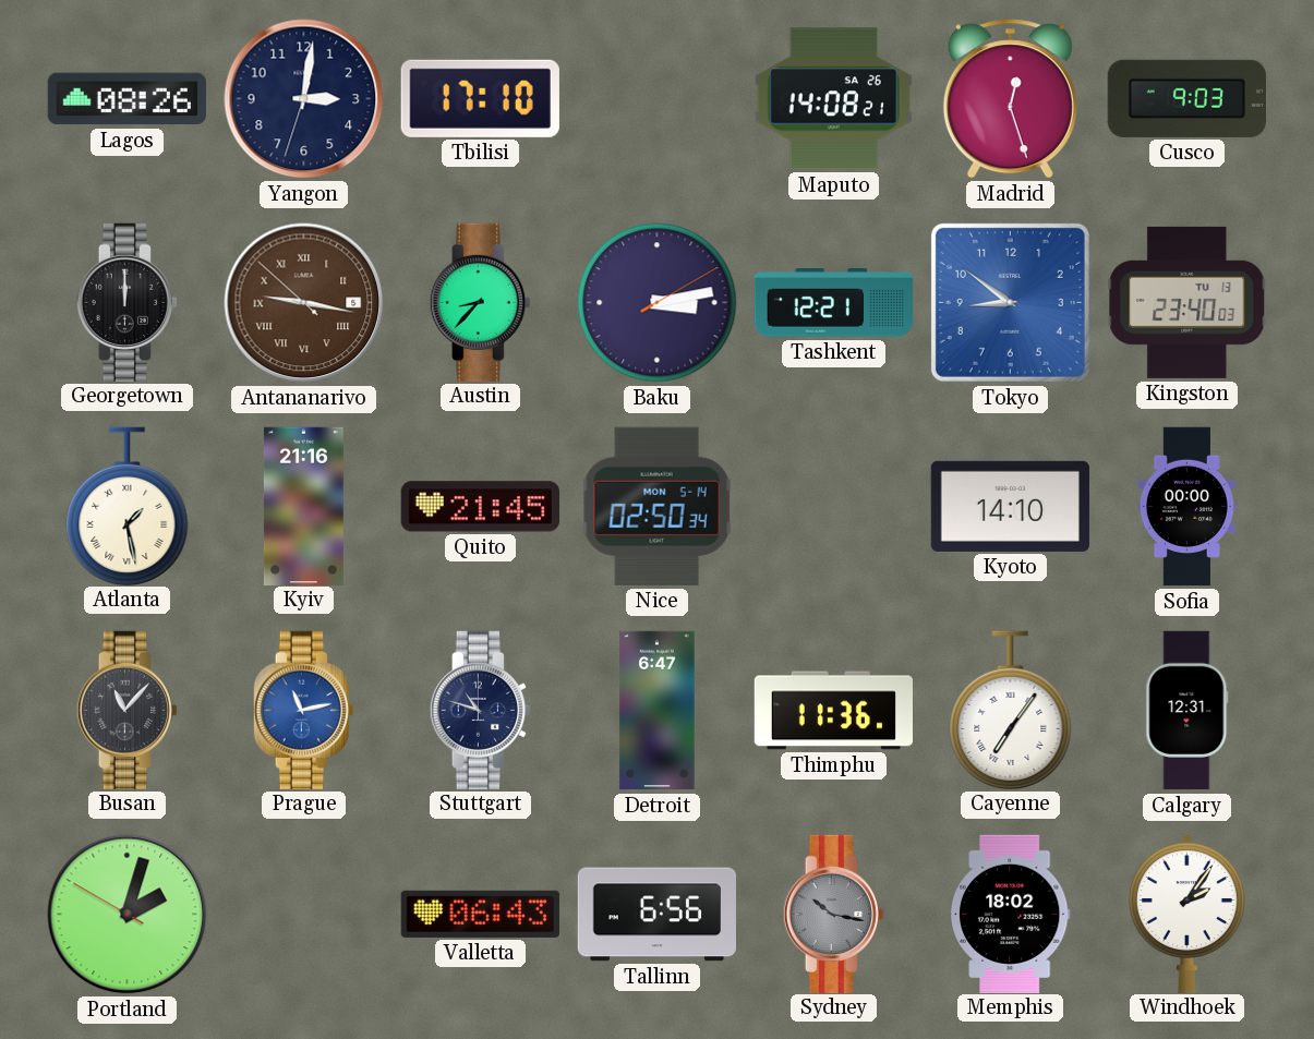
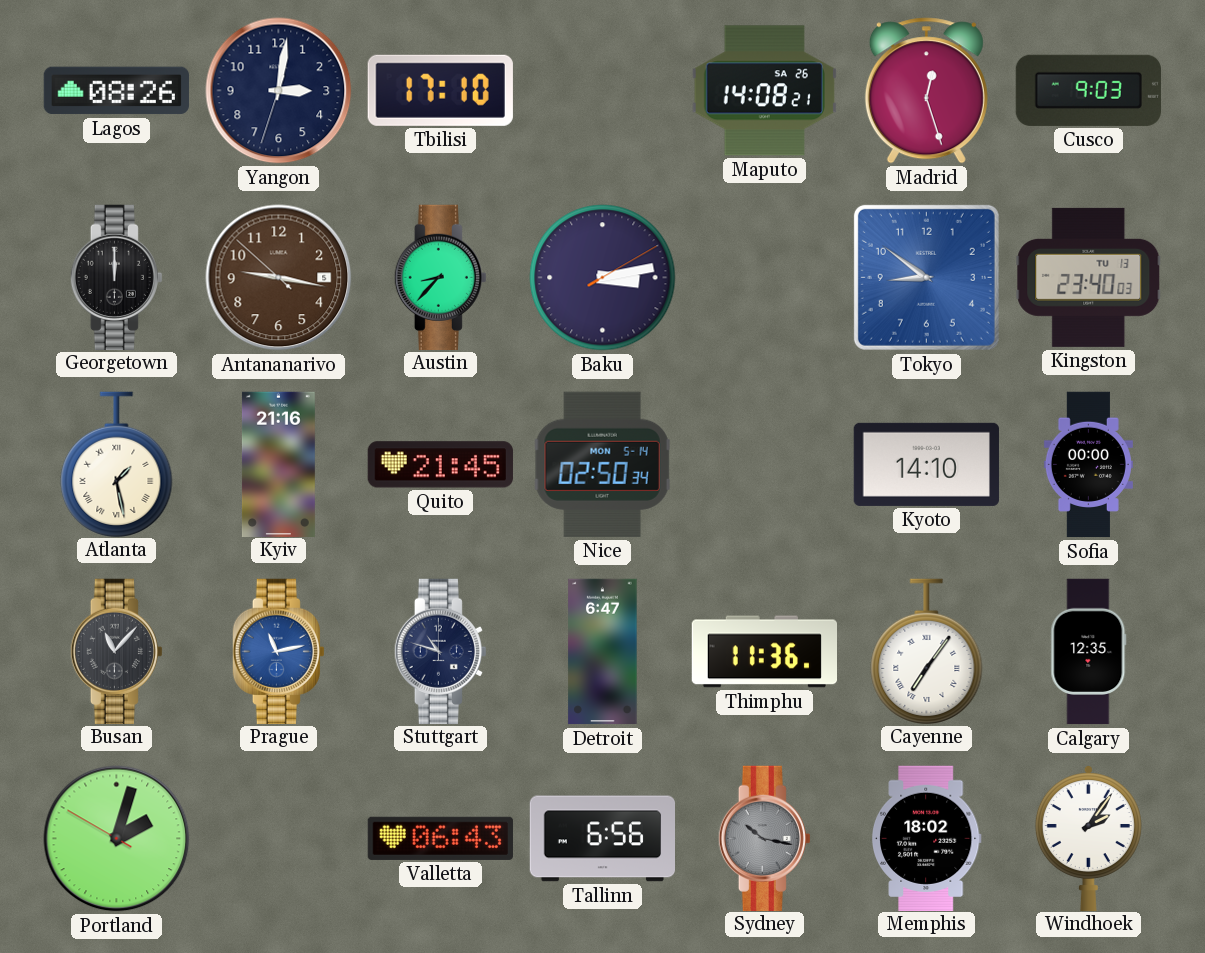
Antananarivo numerals: Roman -> Arabic
Tashkent: 12:21 -> none
Calgary: 12:31 -> 12:35
